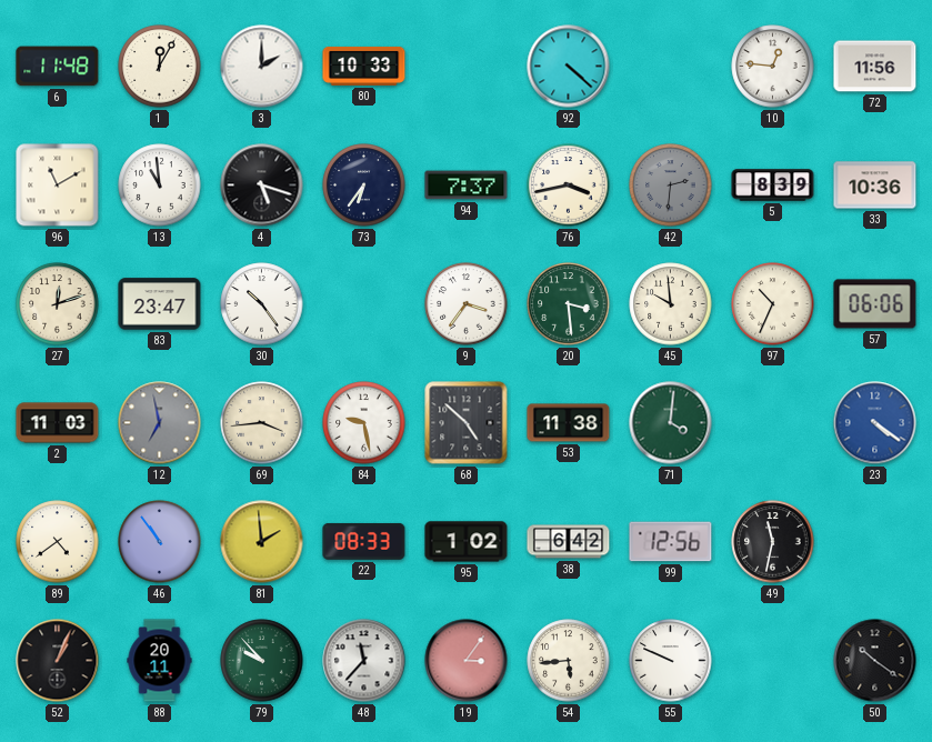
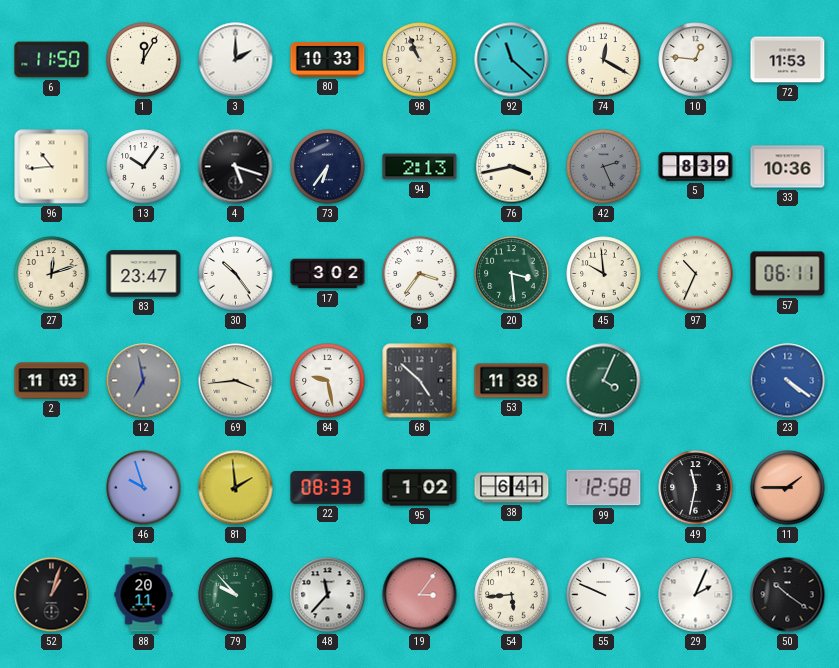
6: 11:48 -> 11:50
98: none -> 10:56
92: 4:22 -> 11:22
74: none -> 12:20
72: 11:56 -> 11:53
96: 11:10 -> 10:44
13: 10:59 -> 10:06
94: 7:37 -> 2:13
42: 2:31 -> 2:26
17: none -> 3:02
57: 06:06 -> 06:11
71: 4:01 -> 4:04
89: 4:39 -> none
46: 10:54 -> 9:57
38: 6:42 -> 6:41
99: 12:56 -> 12:58
11: none -> 1:45
52: 1:04 -> 1:03
29: none -> 2:04
